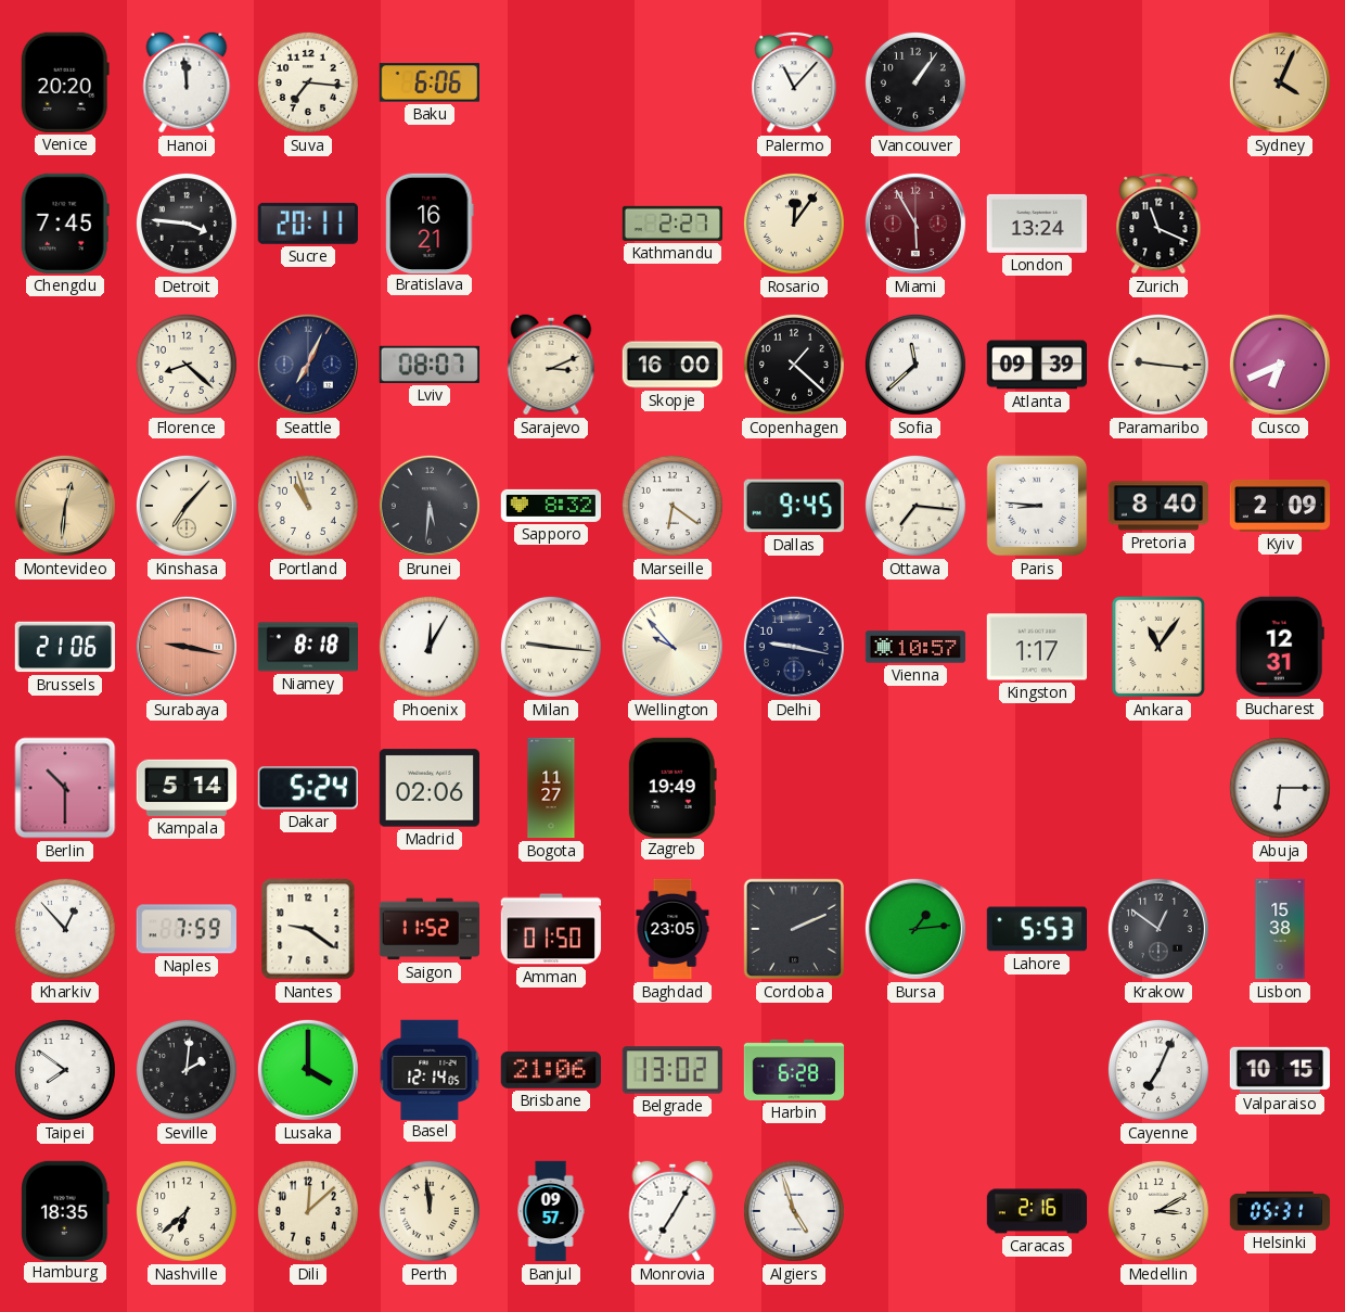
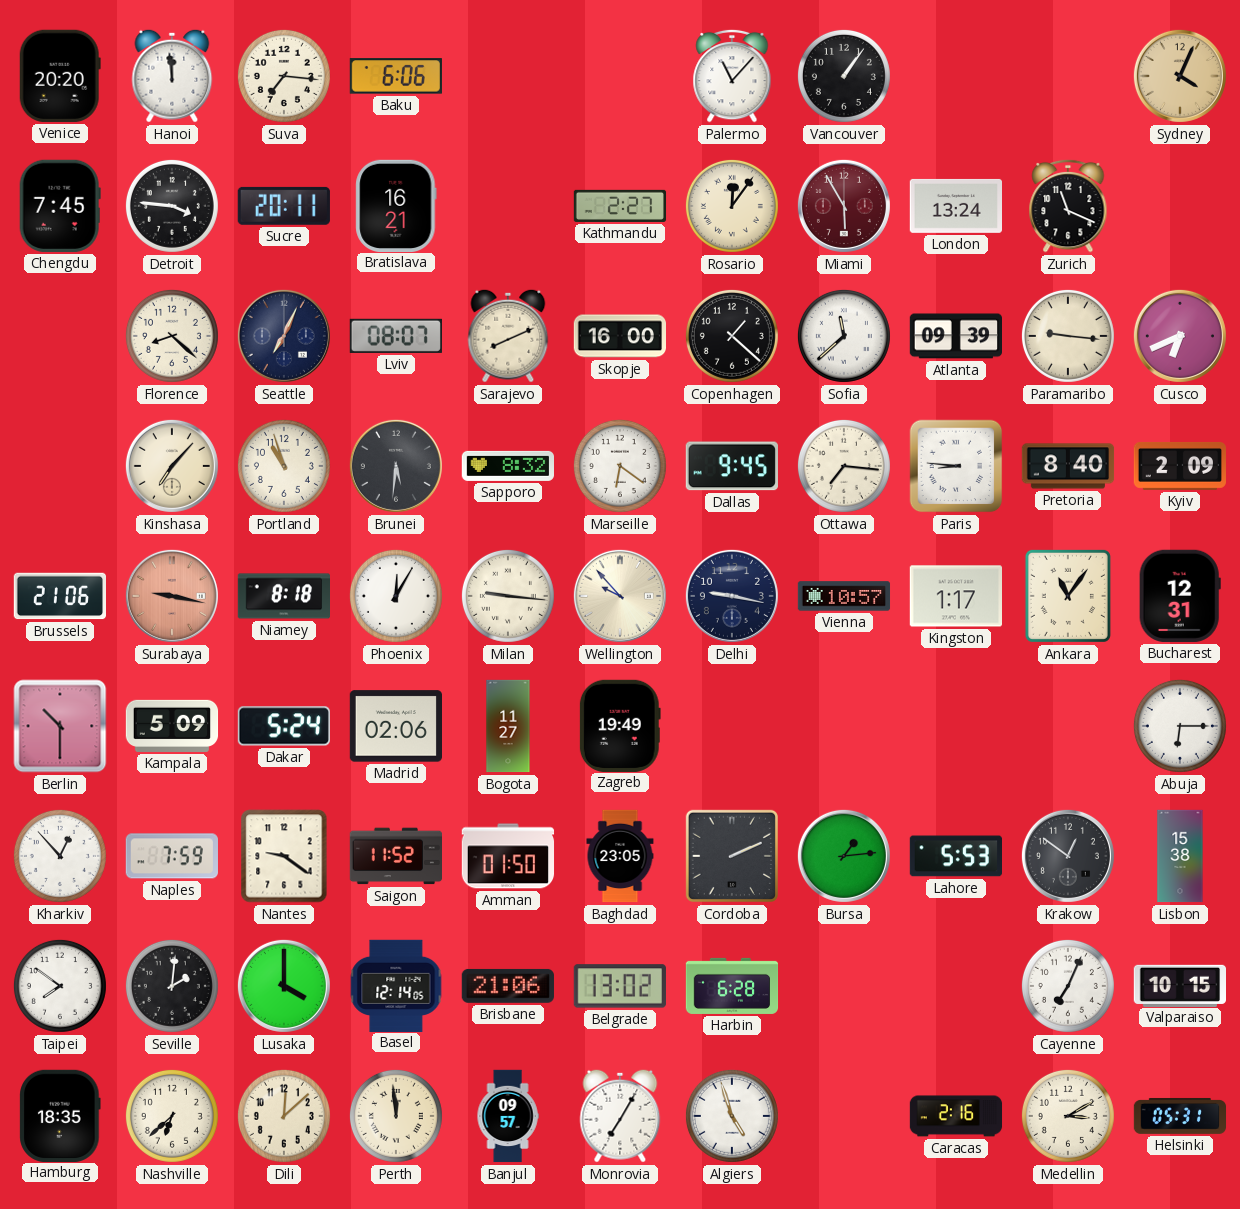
Sarajevo: 3:11 -> 8:11
Montevideo: 12:31 -> none
Kampala: 5:14 -> 5:09
